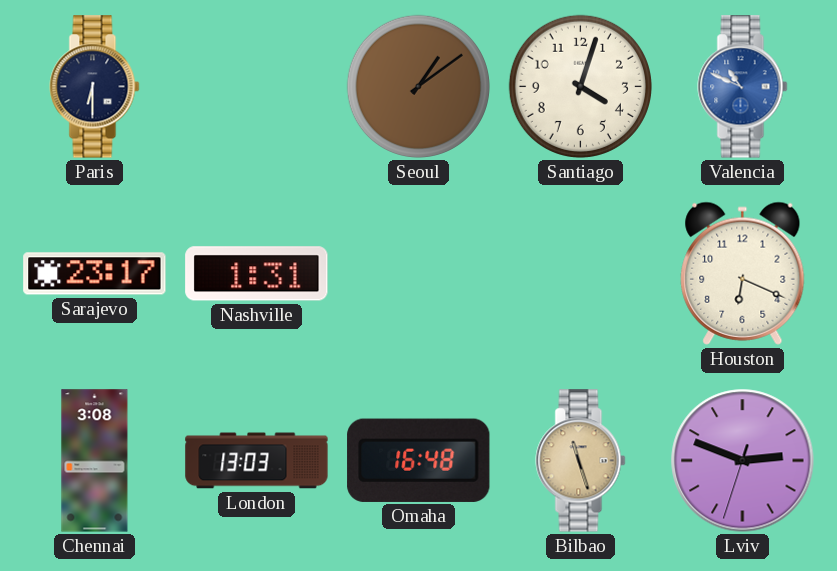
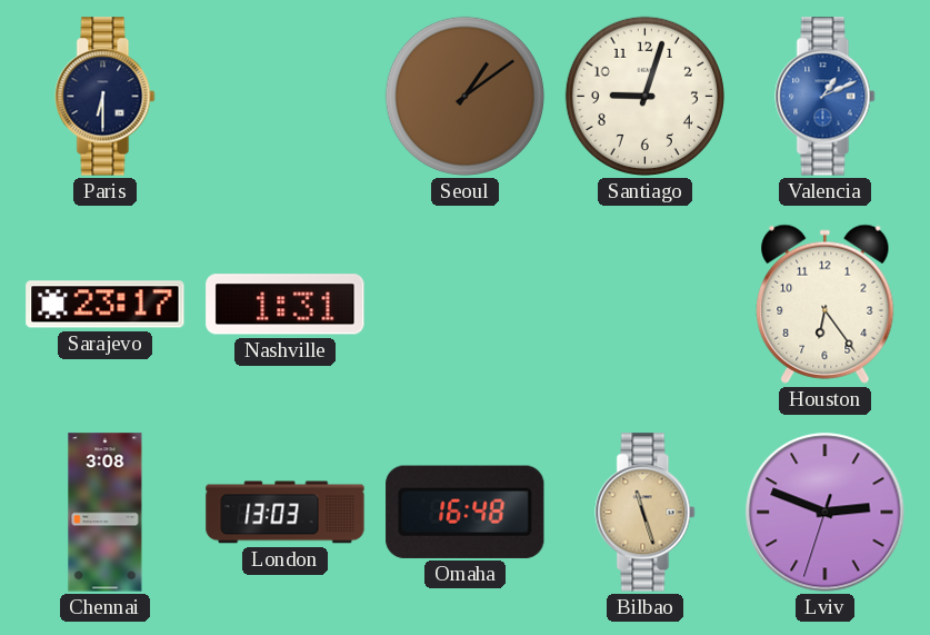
Santiago: 4:03 -> 9:03
Valencia: 10:49 -> 1:11
Houston: 6:19 -> 6:24
